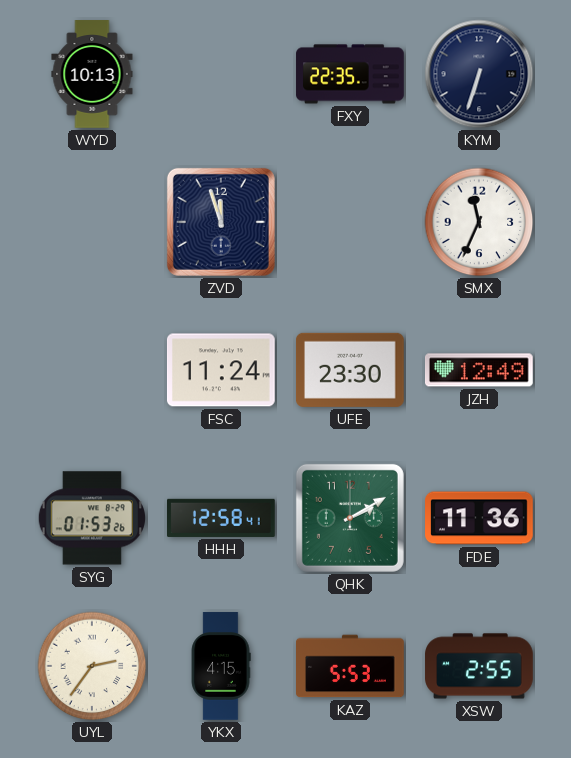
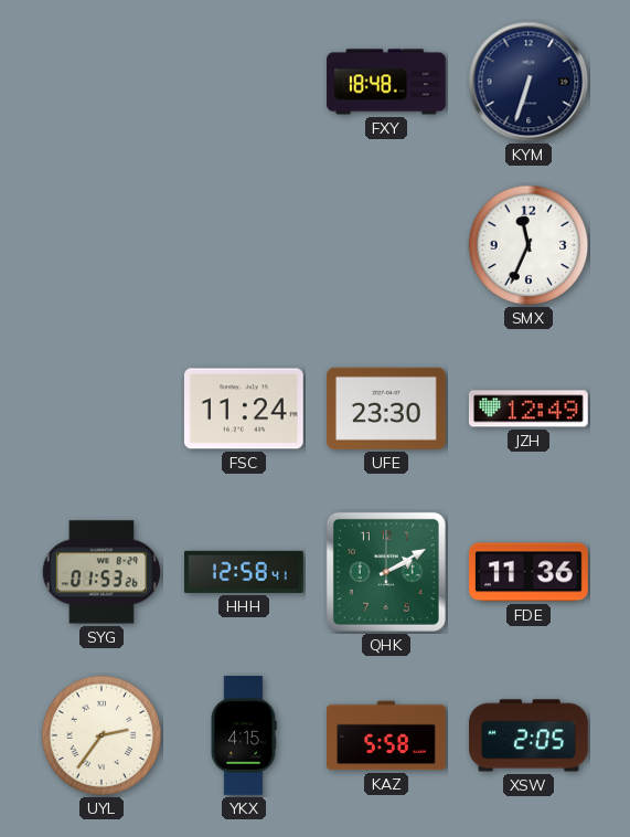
WYD: 10:13 -> none
FXY: 22:35 -> 18:48
ZVD: 11:57 -> none
KAZ: 5:53 -> 5:58
XSW: 2:55 -> 2:05
